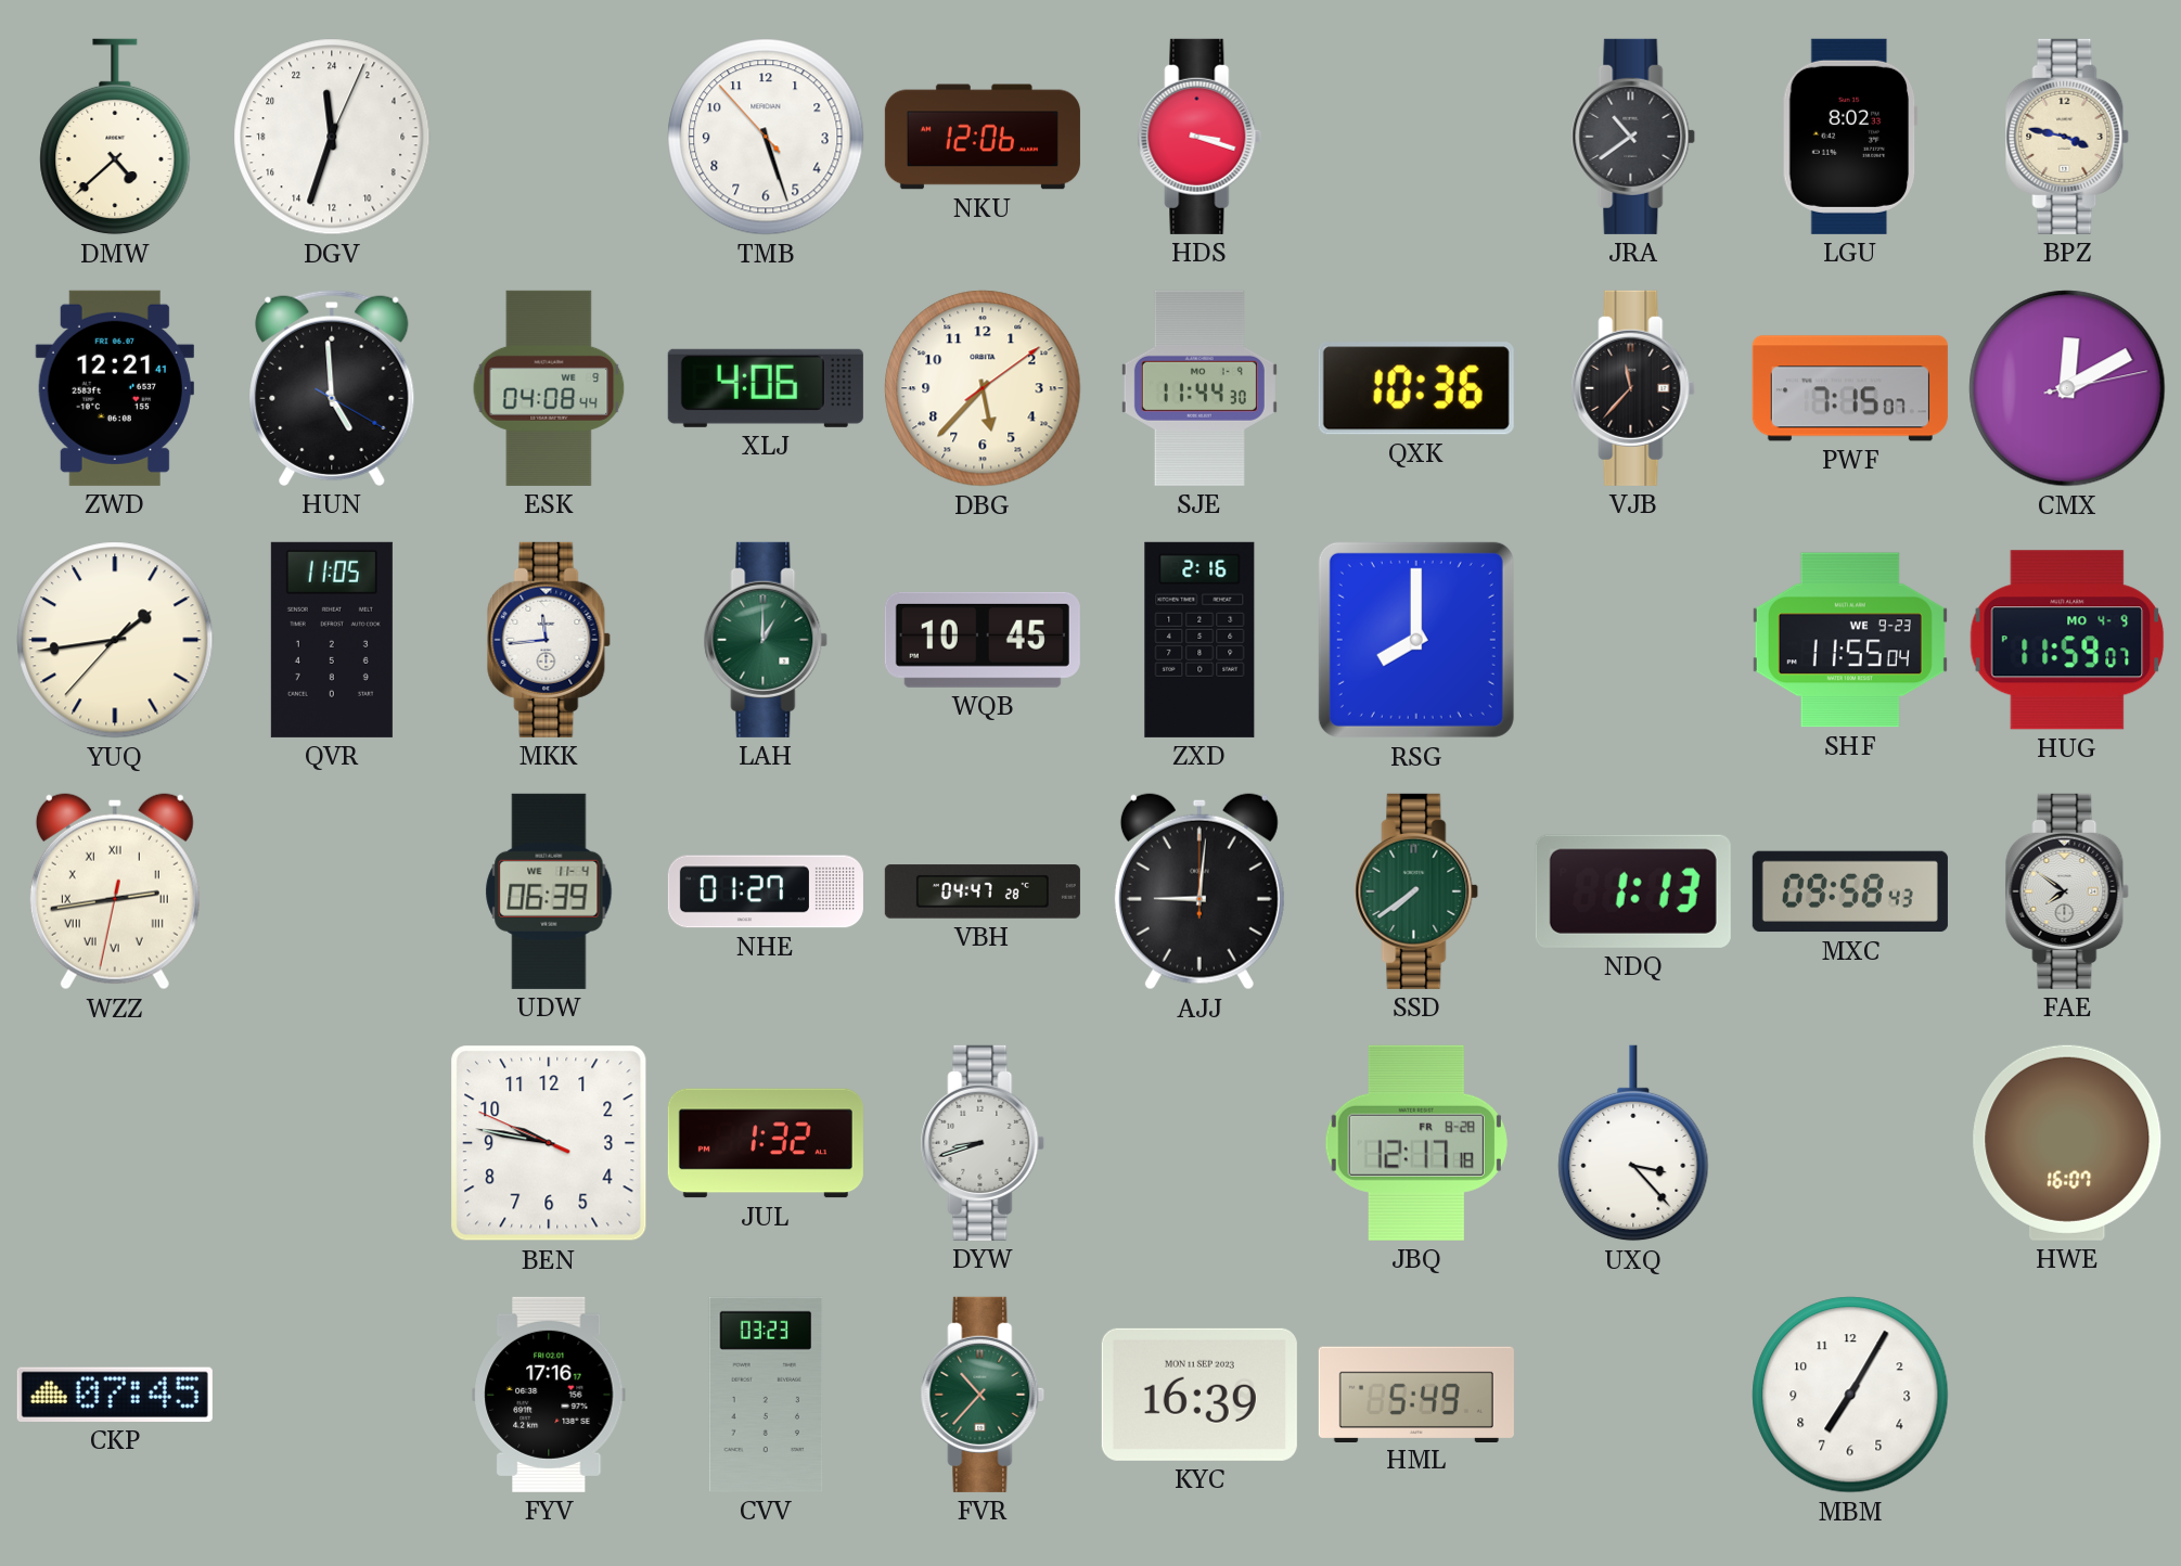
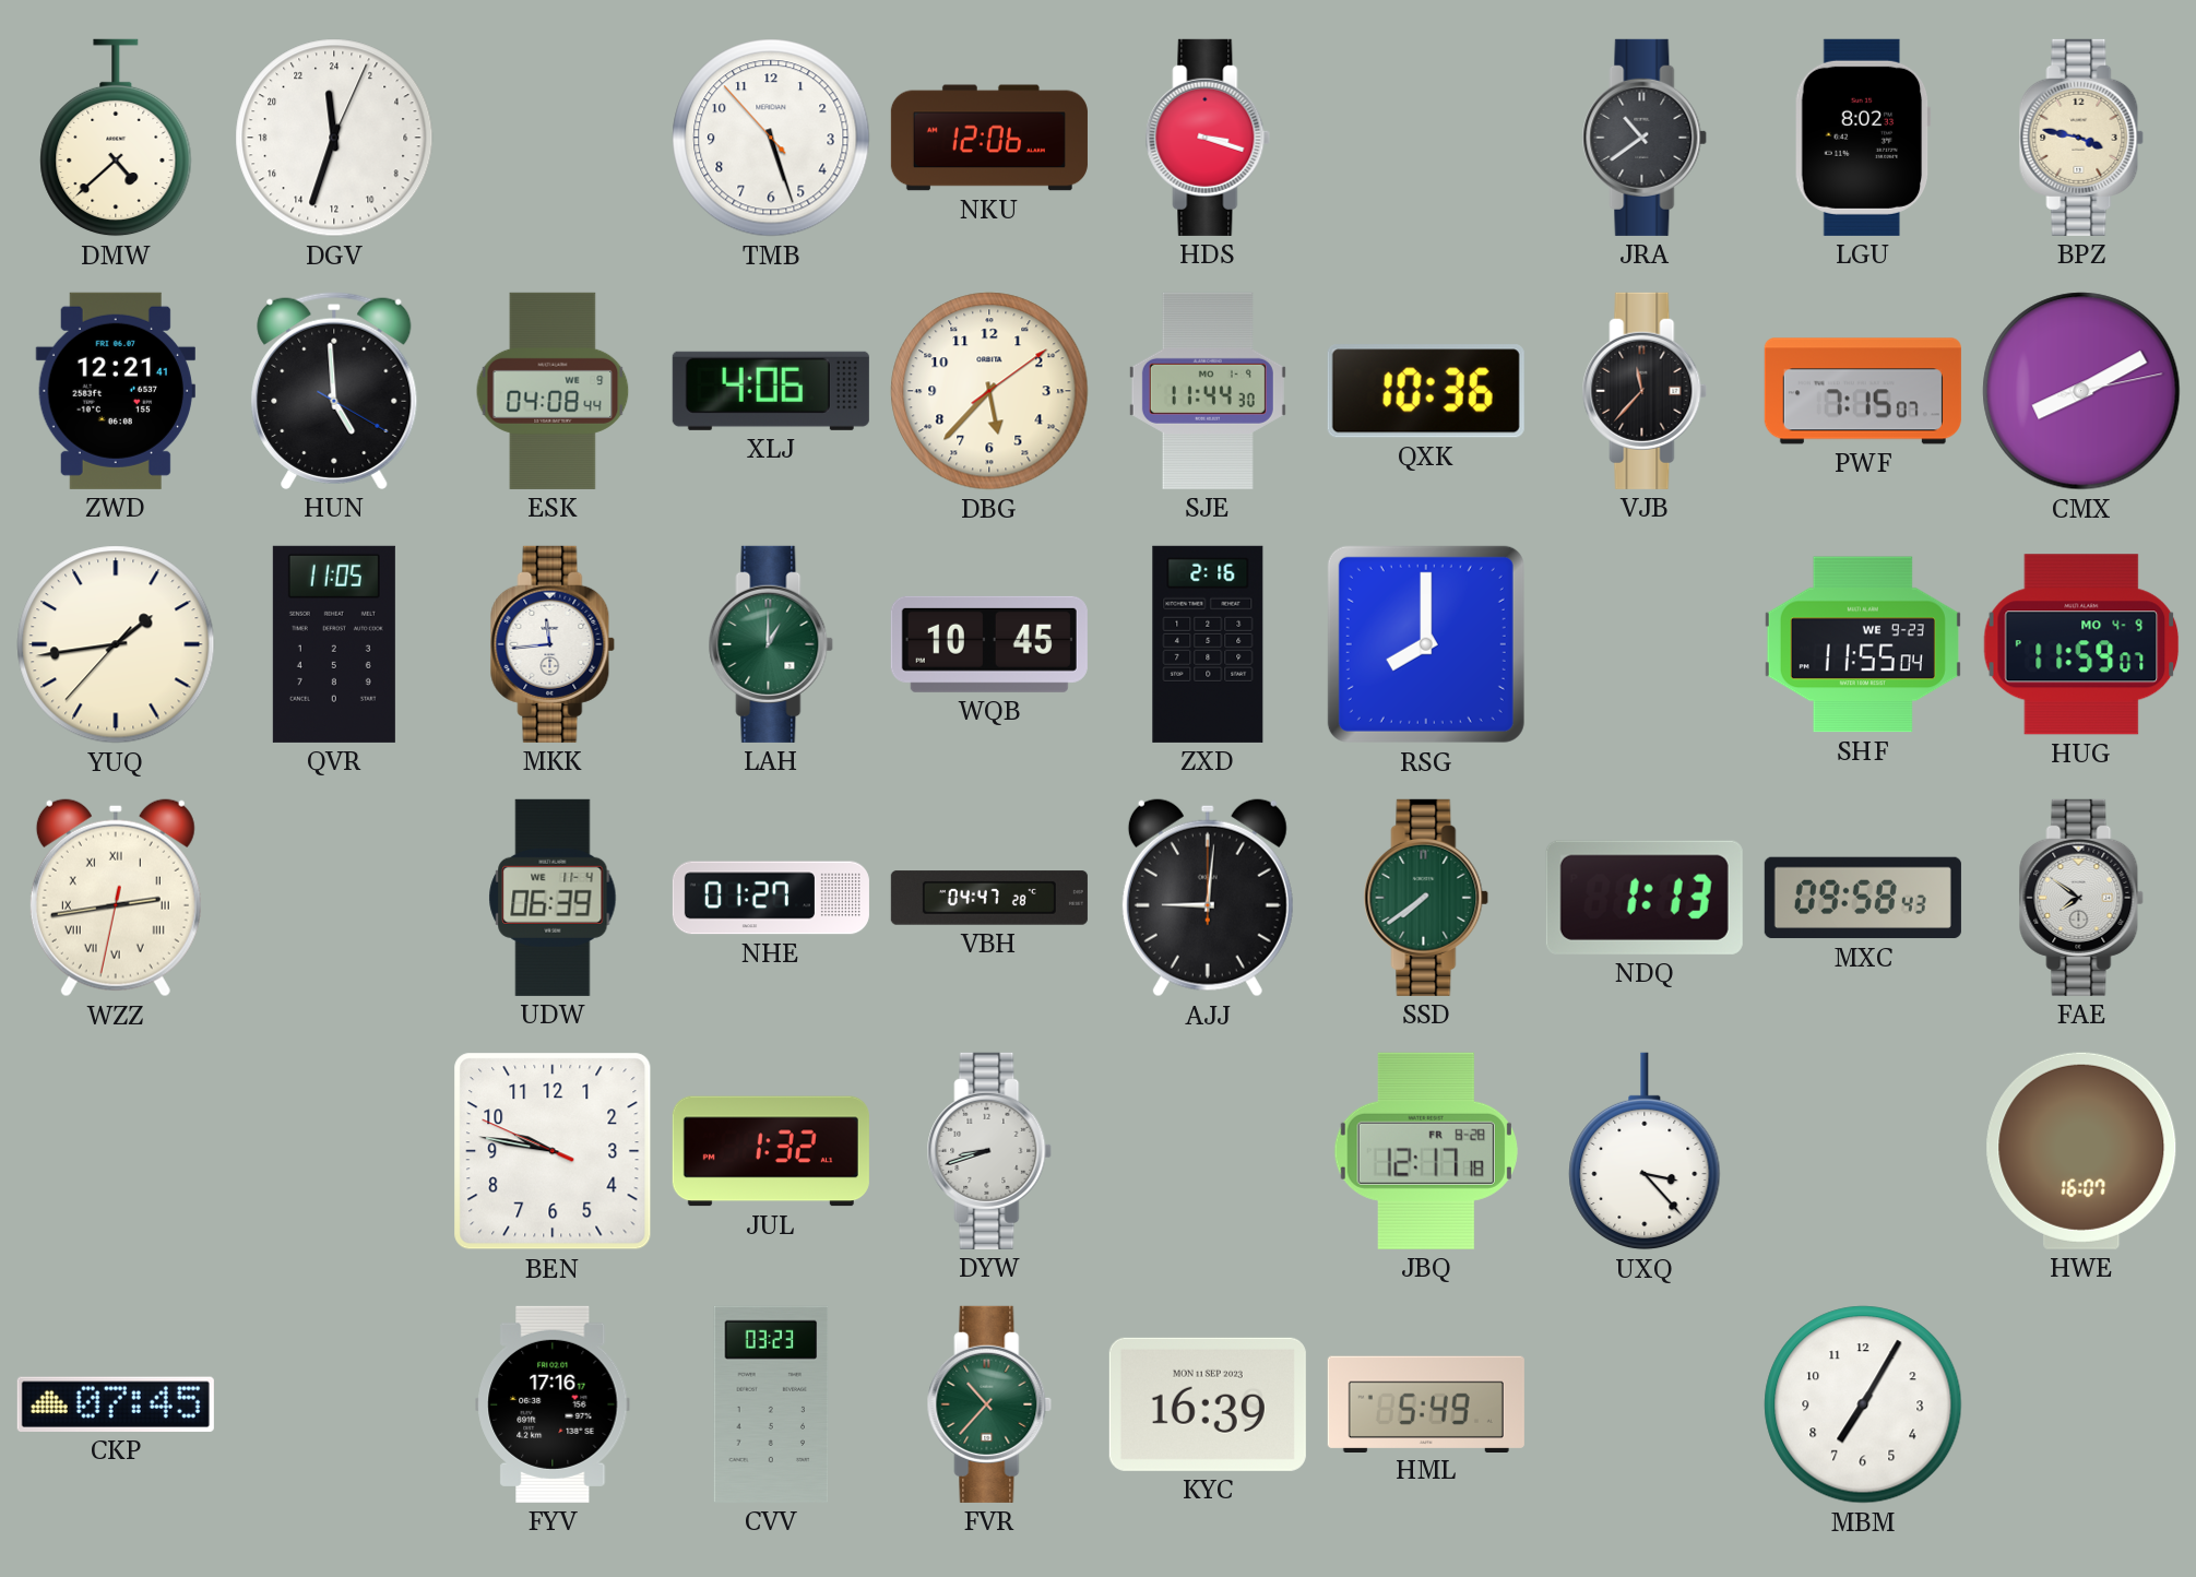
CMX: 12:10 -> 8:10
